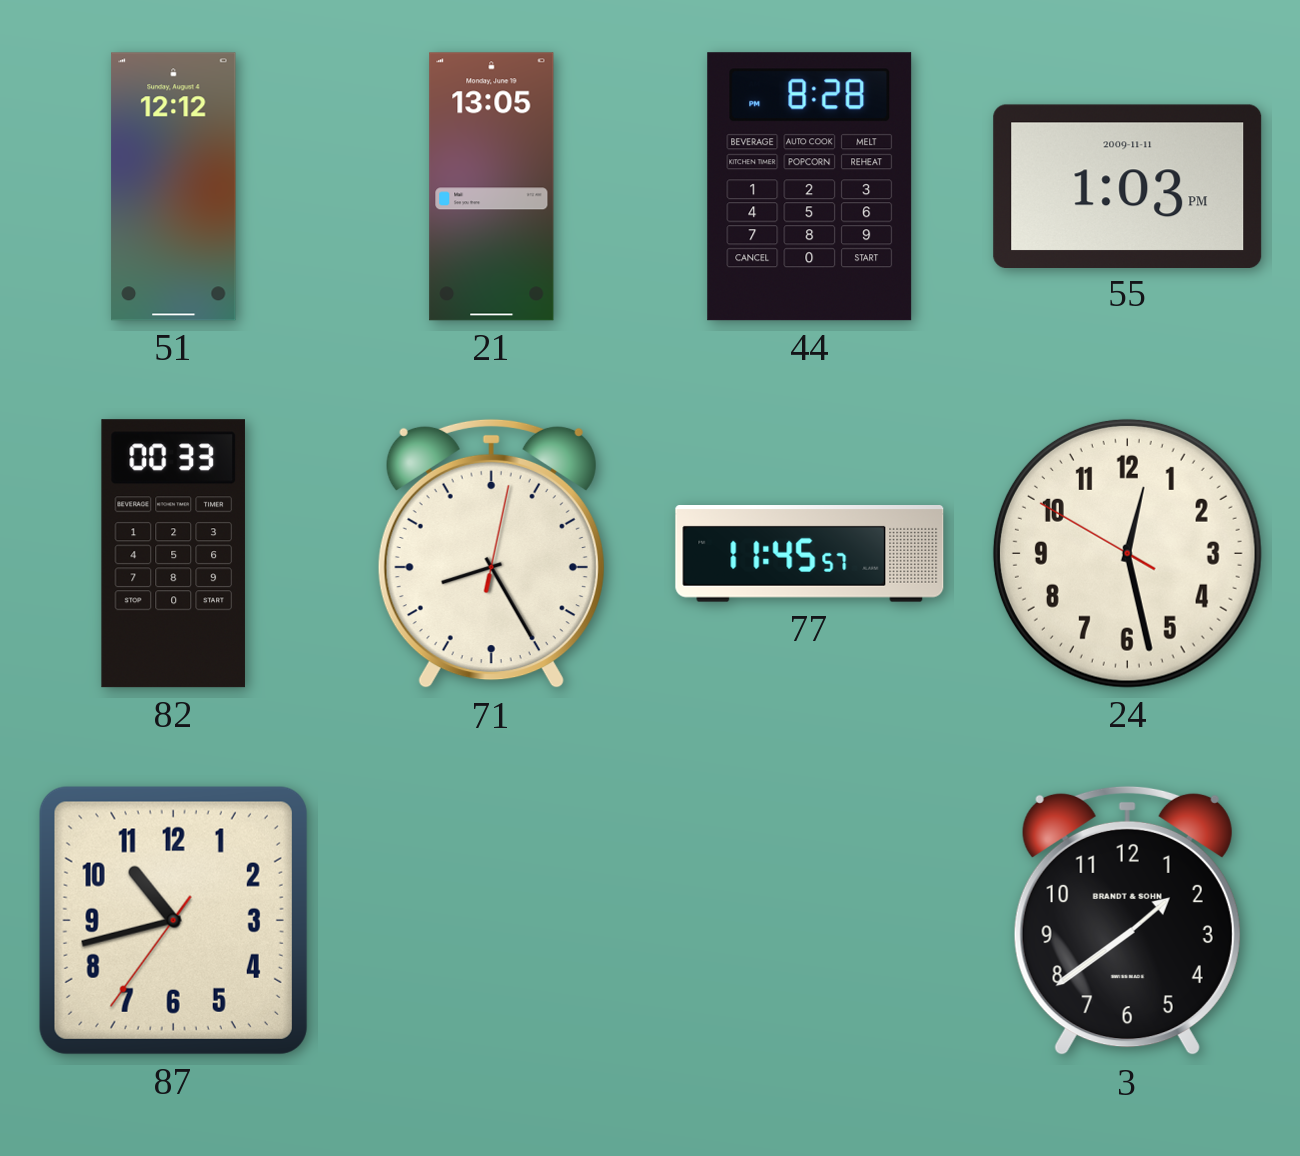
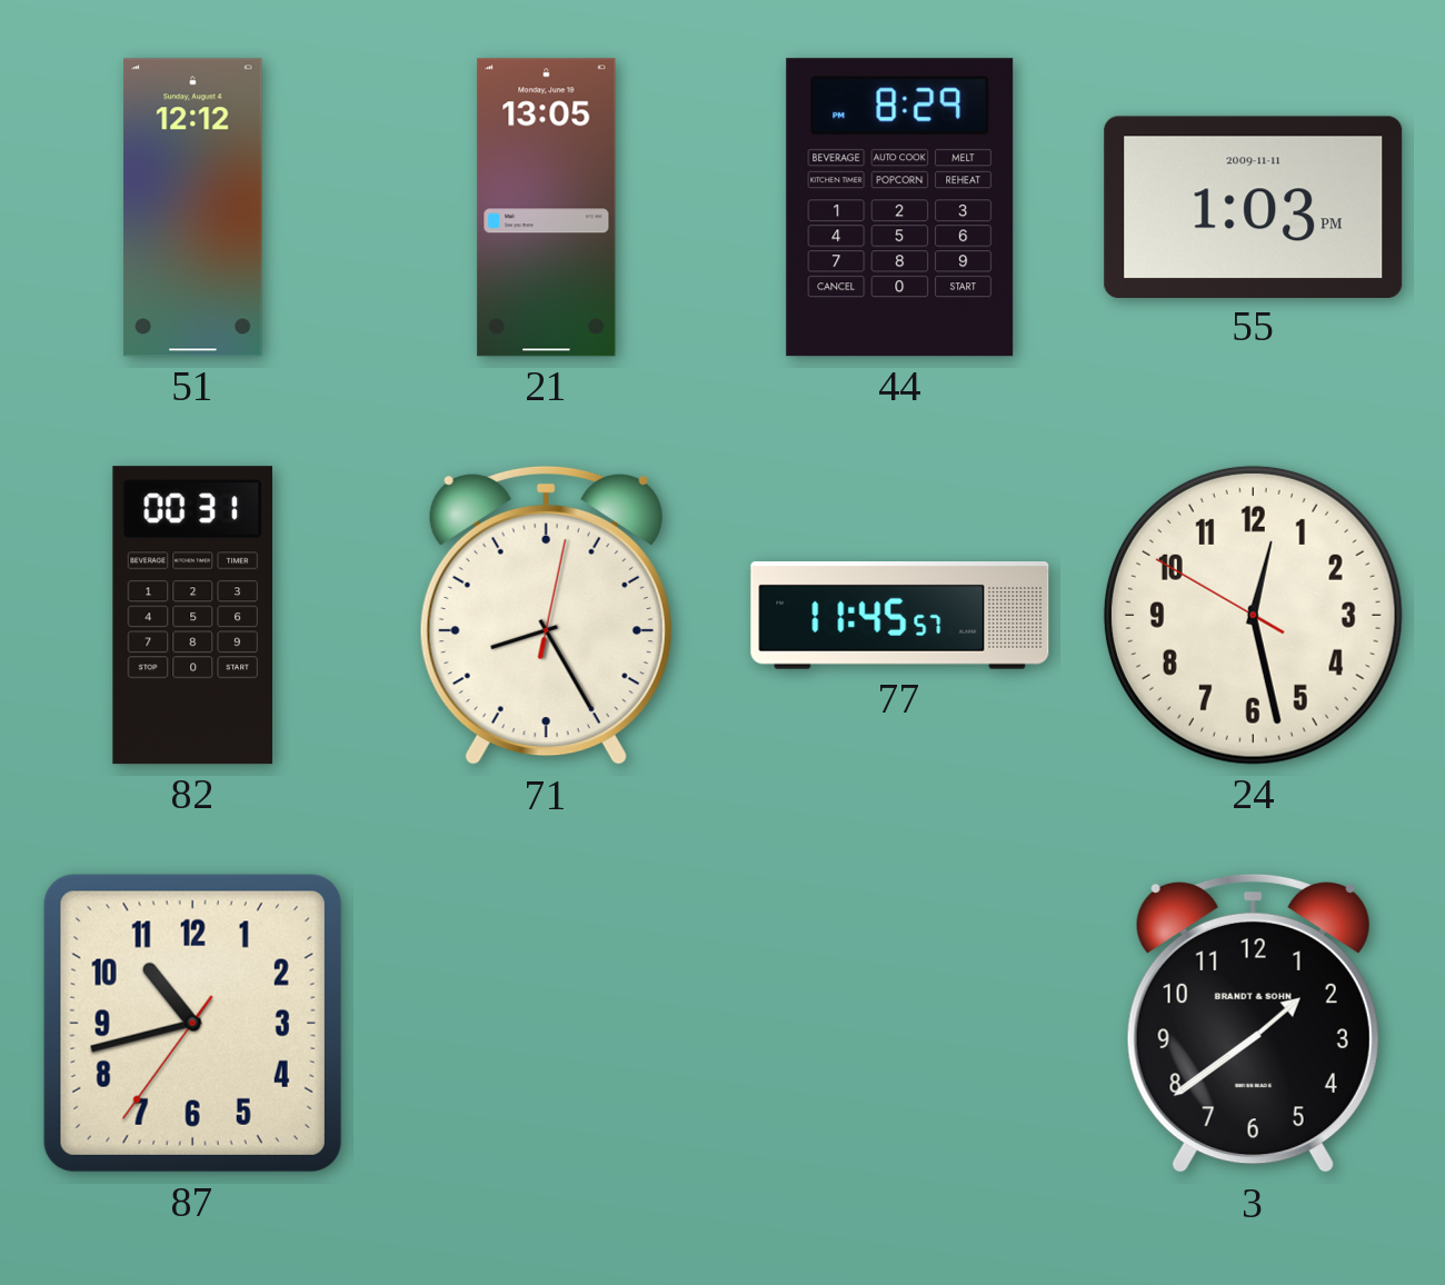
44: 8:28 -> 8:29
82: 00:33 -> 00:31
